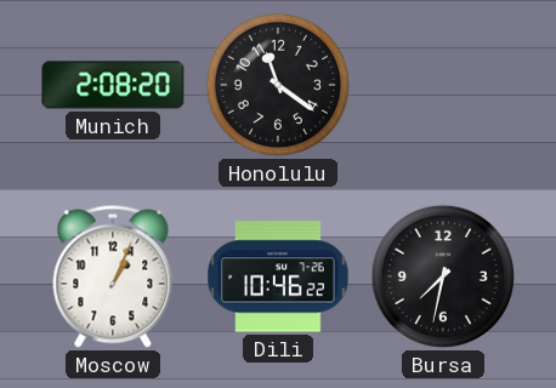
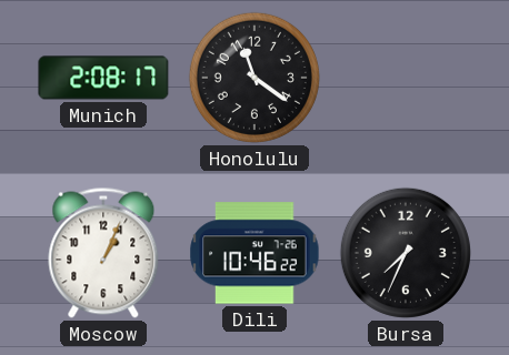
Munich: 2:08:20 -> 2:08:17
Bursa: 7:32 -> 7:34
